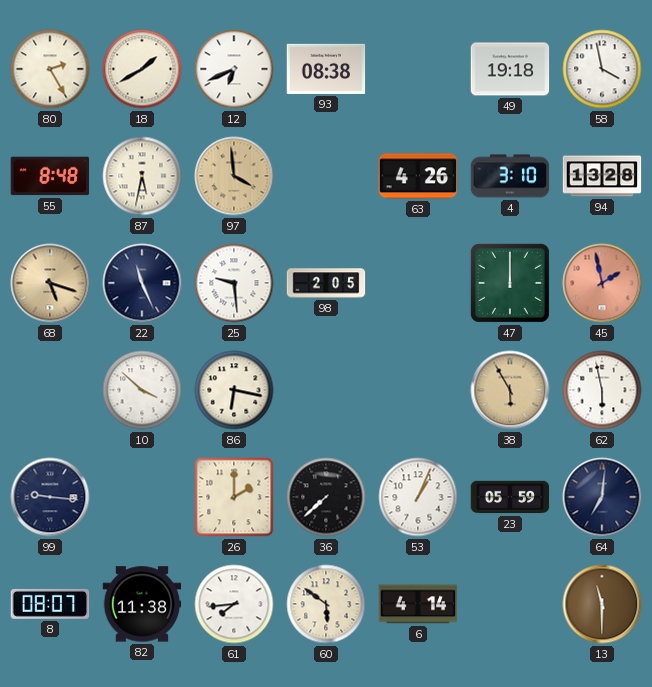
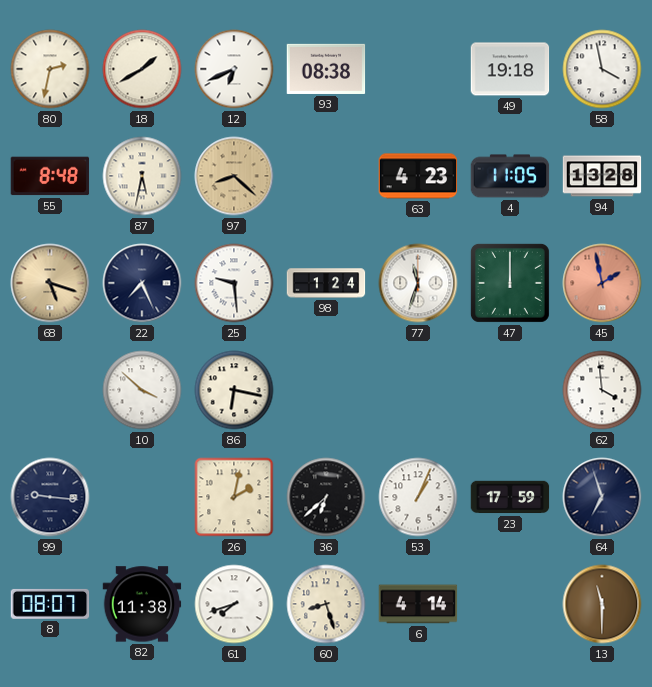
80: 2:25 -> 2:32
97: 3:59 -> 8:22
63: 4:26 -> 4:23
4: 3:10 -> 11:05
22: 11:26 -> 7:26
98: 2:05 -> 1:24
77: none -> 11:33
38: 5:55 -> none
62: 5:58 -> 3:59
26: 2:00 -> 2:02
36: 7:38 -> 6:38
23: 05:59 -> 17:59
64: 7:01 -> 6:57
61: 7:44 -> 7:42
60: 5:51 -> 8:27
